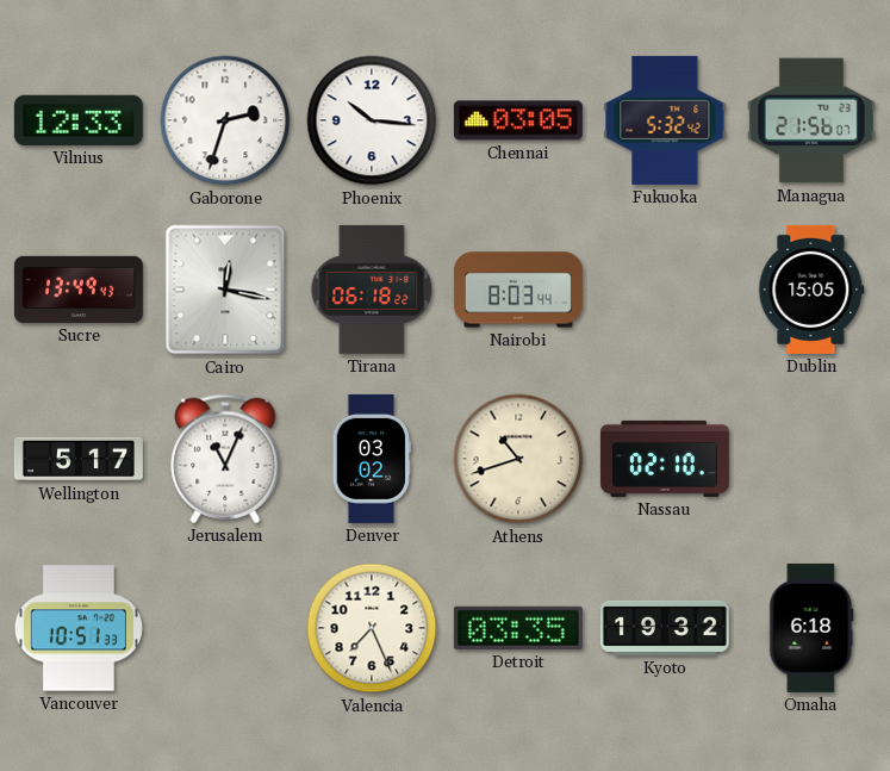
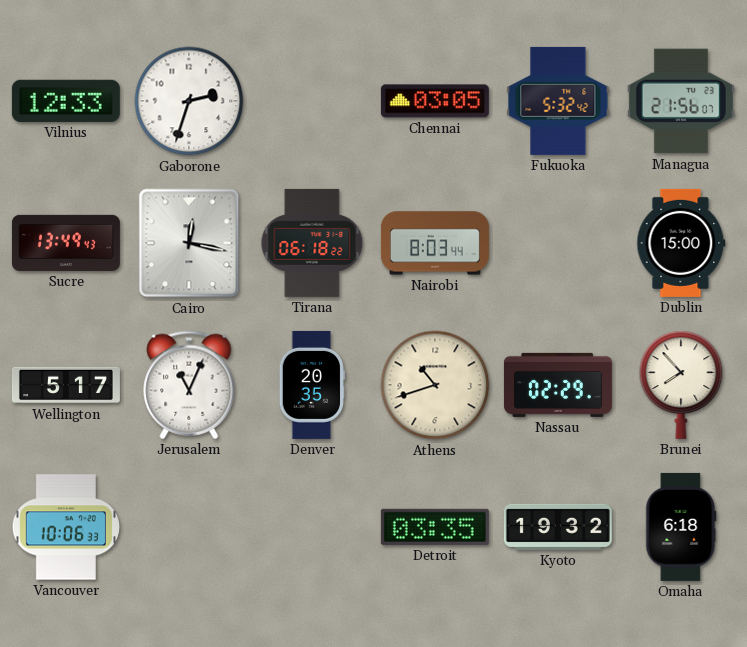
Phoenix: 10:16 -> none
Dublin: 15:05 -> 15:00
Denver: 03:02 -> 20:35
Nassau: 02:10 -> 02:29
Brunei: none -> 7:53
Vancouver: 10:51 -> 10:06
Valencia: 7:26 -> none
